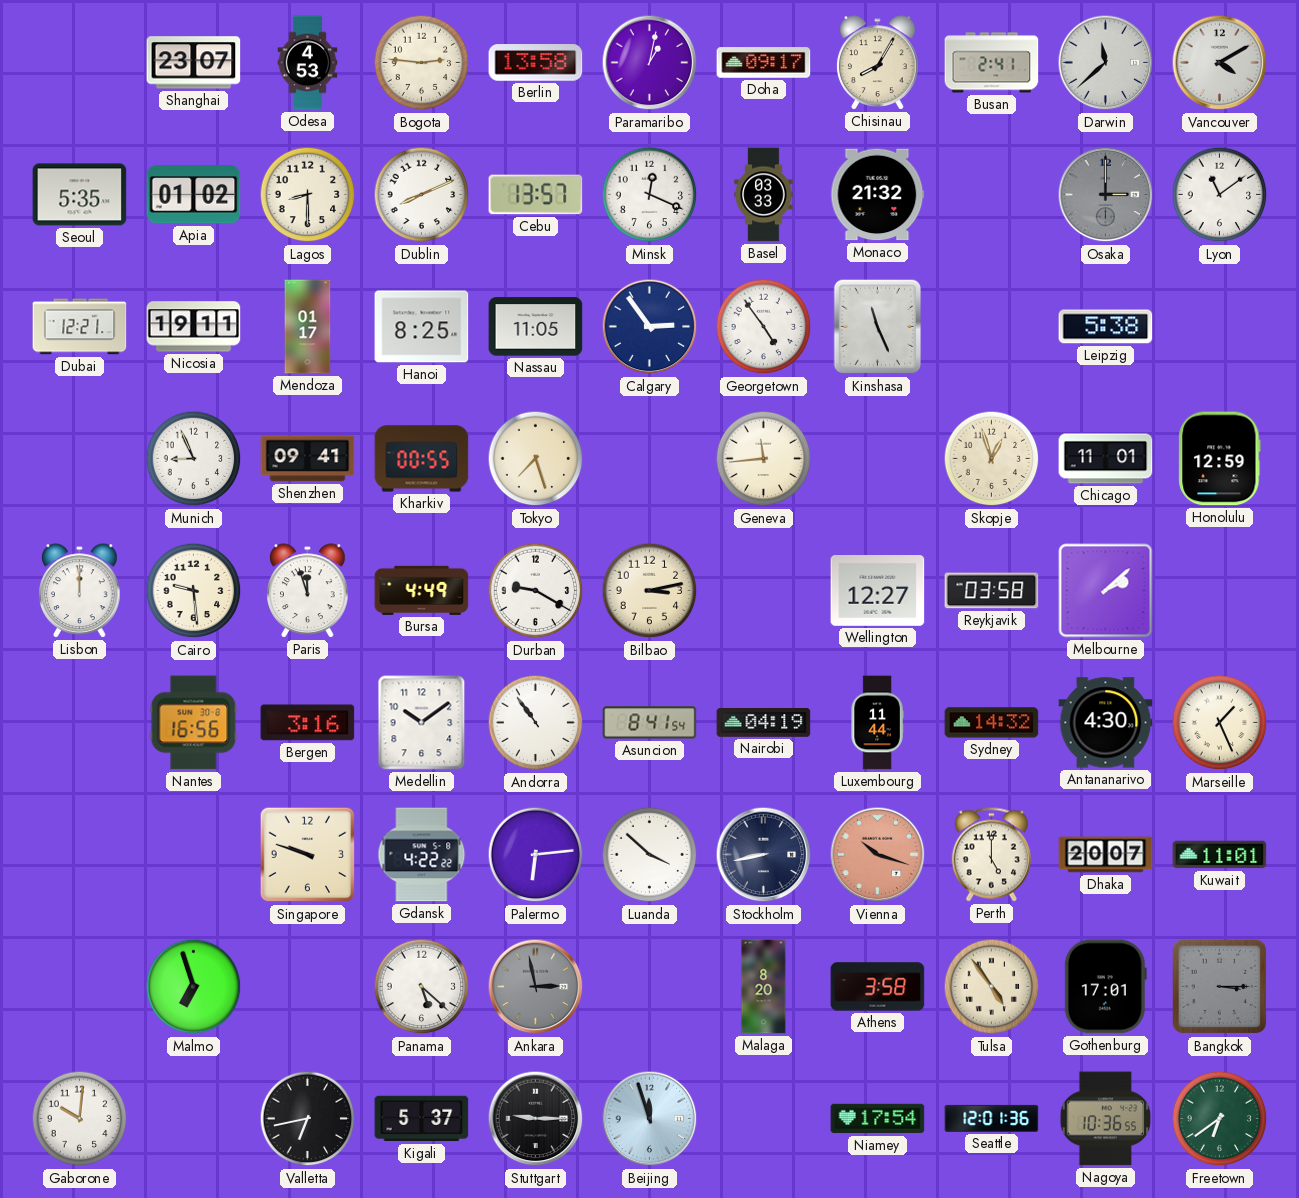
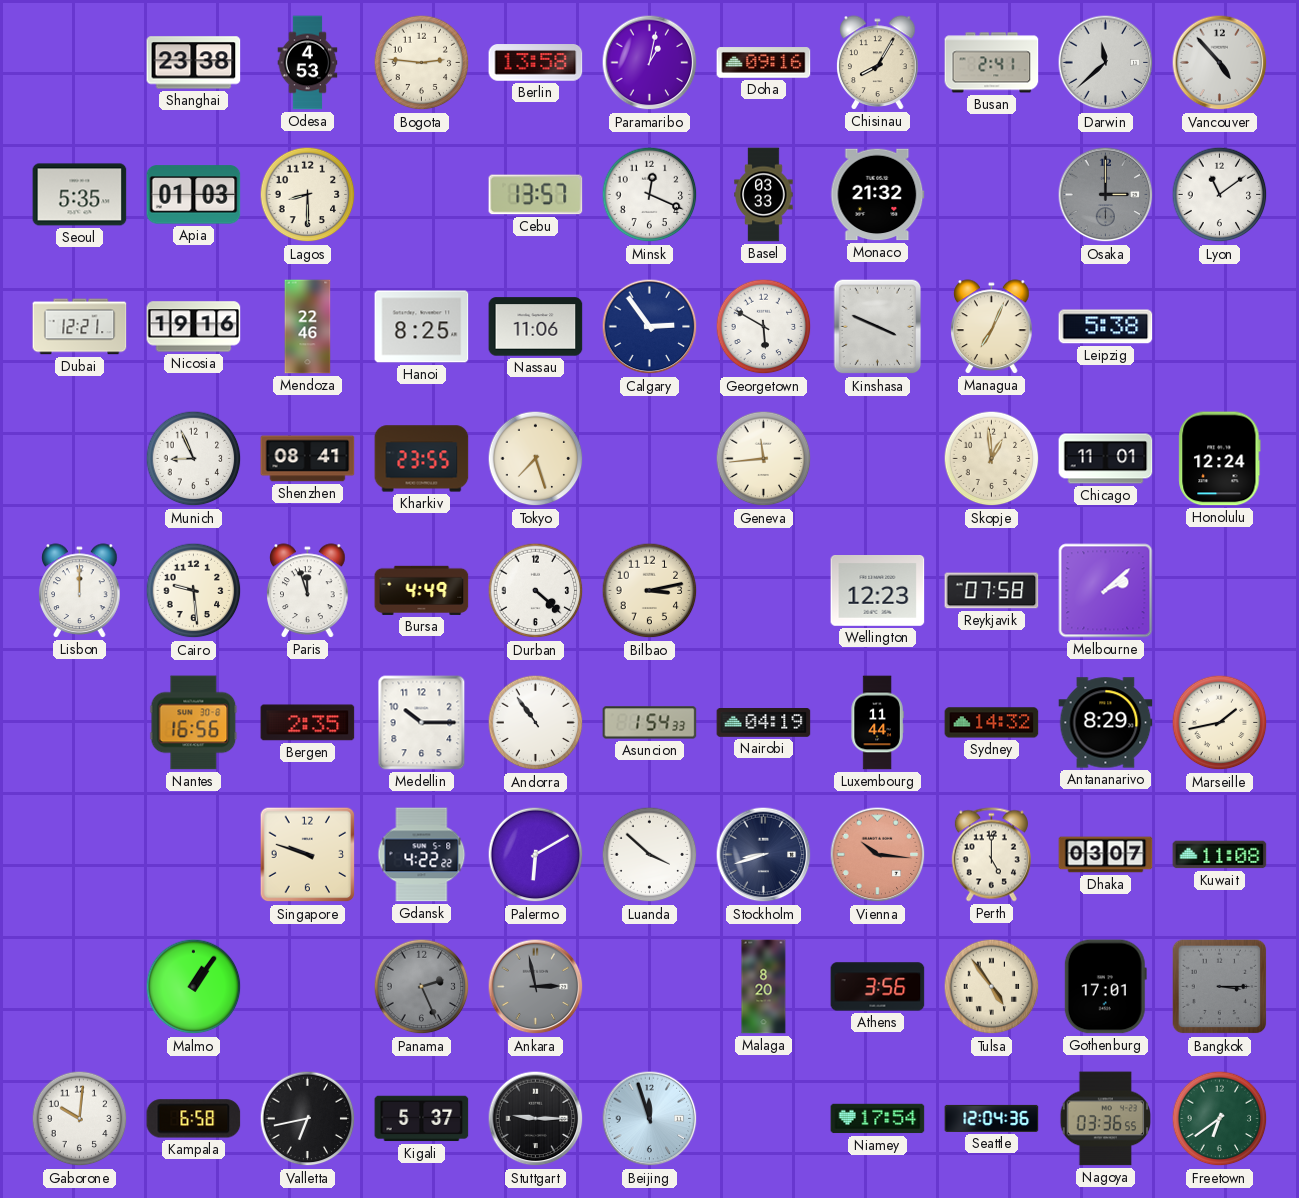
Shanghai: 23:07 -> 23:38
Doha: 09:17 -> 09:16
Vancouver: 4:10 -> 4:53
Apia: 01:02 -> 01:03
Dublin: 8:11 -> none
Nicosia: 19:11 -> 19:16
Mendoza: 01:17 -> 22:46
Nassau: 11:05 -> 11:06
Georgetown: 4:54 -> 5:50
Kinshasa: 11:26 -> 3:49
Managua: none -> 7:04
Shenzhen: 09:41 -> 08:41
Kharkiv: 00:55 -> 23:55
Skopje: 12:57 -> 12:59
Honolulu: 12:59 -> 12:24
Durban: 9:20 -> 4:22
Wellington: 12:27 -> 12:23
Reykjavik: 03:58 -> 07:58
Bergen: 3:16 -> 2:35
Medellin: 10:09 -> 10:15
Asuncion: 8:41 -> 1:54
Antananarivo: 4:30 -> 8:29
Marseille: 1:26 -> 1:43
Palermo: 6:14 -> 6:10
Stockholm: 8:43 -> 8:42
Vienna: 10:18 -> 10:16
Dhaka: 20:07 -> 03:07
Kuwait: 11:01 -> 11:08
Malmo: 6:57 -> 1:06
Panama: 5:22 -> 2:26
Panama dial: white -> grey
Athens: 3:58 -> 3:56
Kampala: none -> 6:58
Seattle: 12:01 -> 12:04
Nagoya: 10:36 -> 03:36
